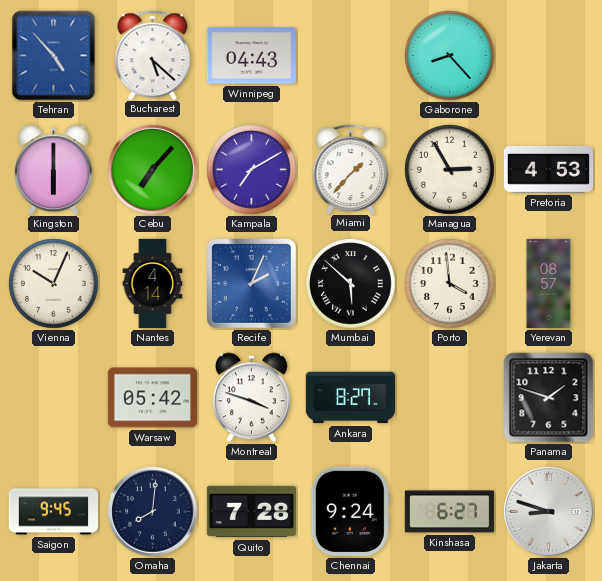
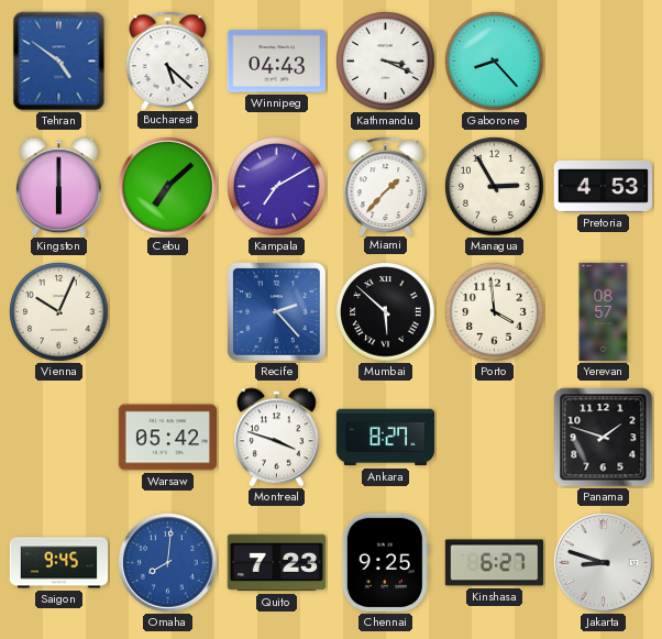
Tehran: 4:53 -> 4:51
Kathmandu: none -> 3:19
Cebu: 7:07 -> 7:08
Nantes: 4:14 -> none
Recife: 2:04 -> 2:23
Omaha dial: navy -> blue
Quito: 7:28 -> 7:23
Chennai: 9:24 -> 9:25
